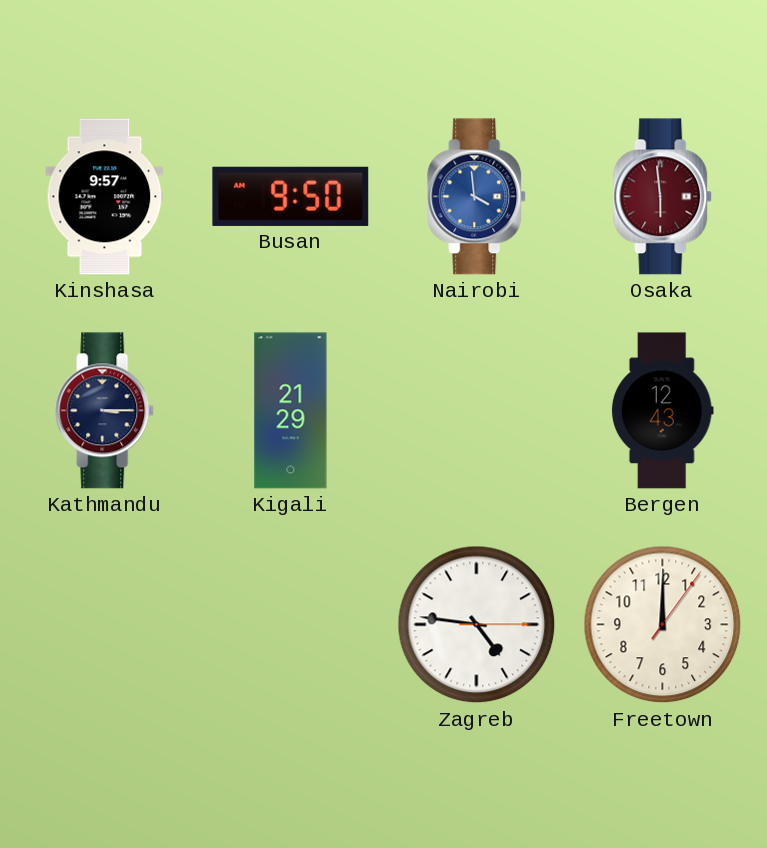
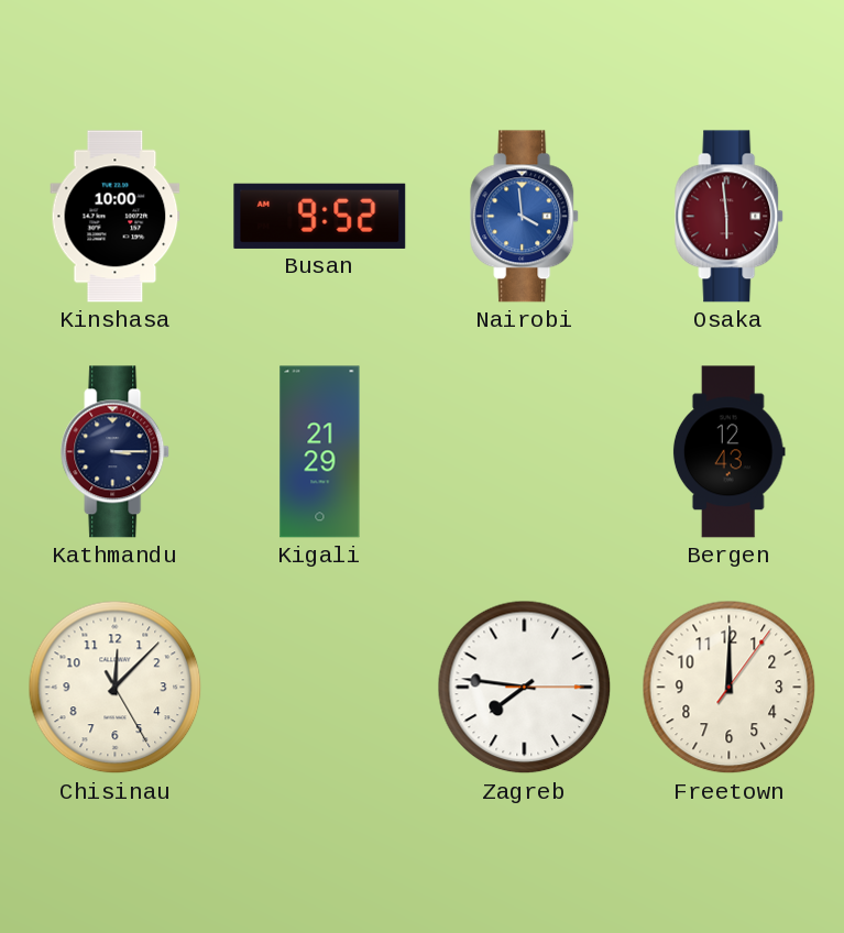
Kinshasa: 9:57 -> 10:00
Busan: 9:50 -> 9:52
Chisinau: none -> 12:07
Zagreb: 4:46 -> 7:46
